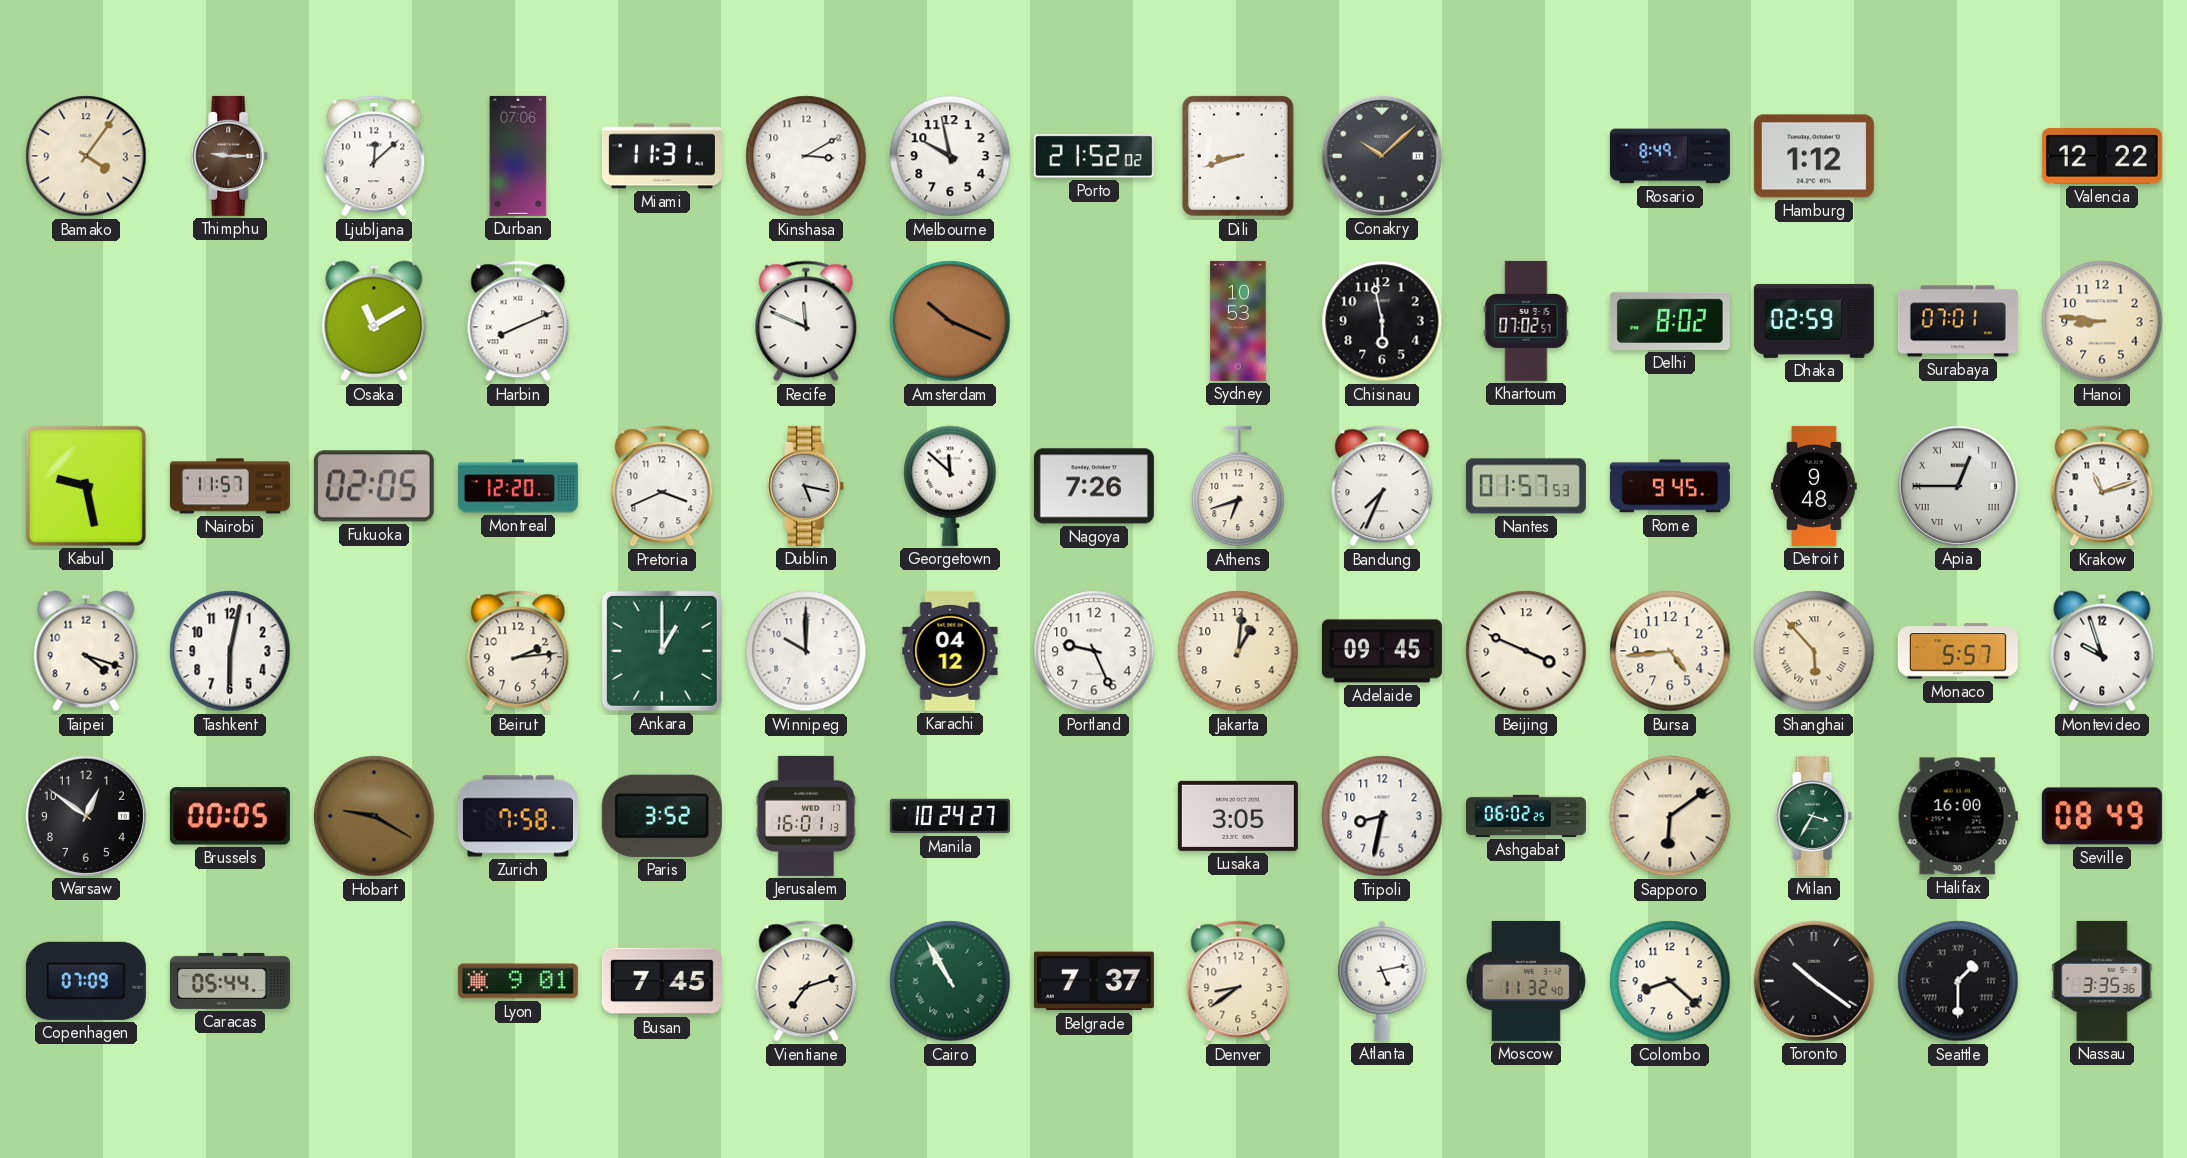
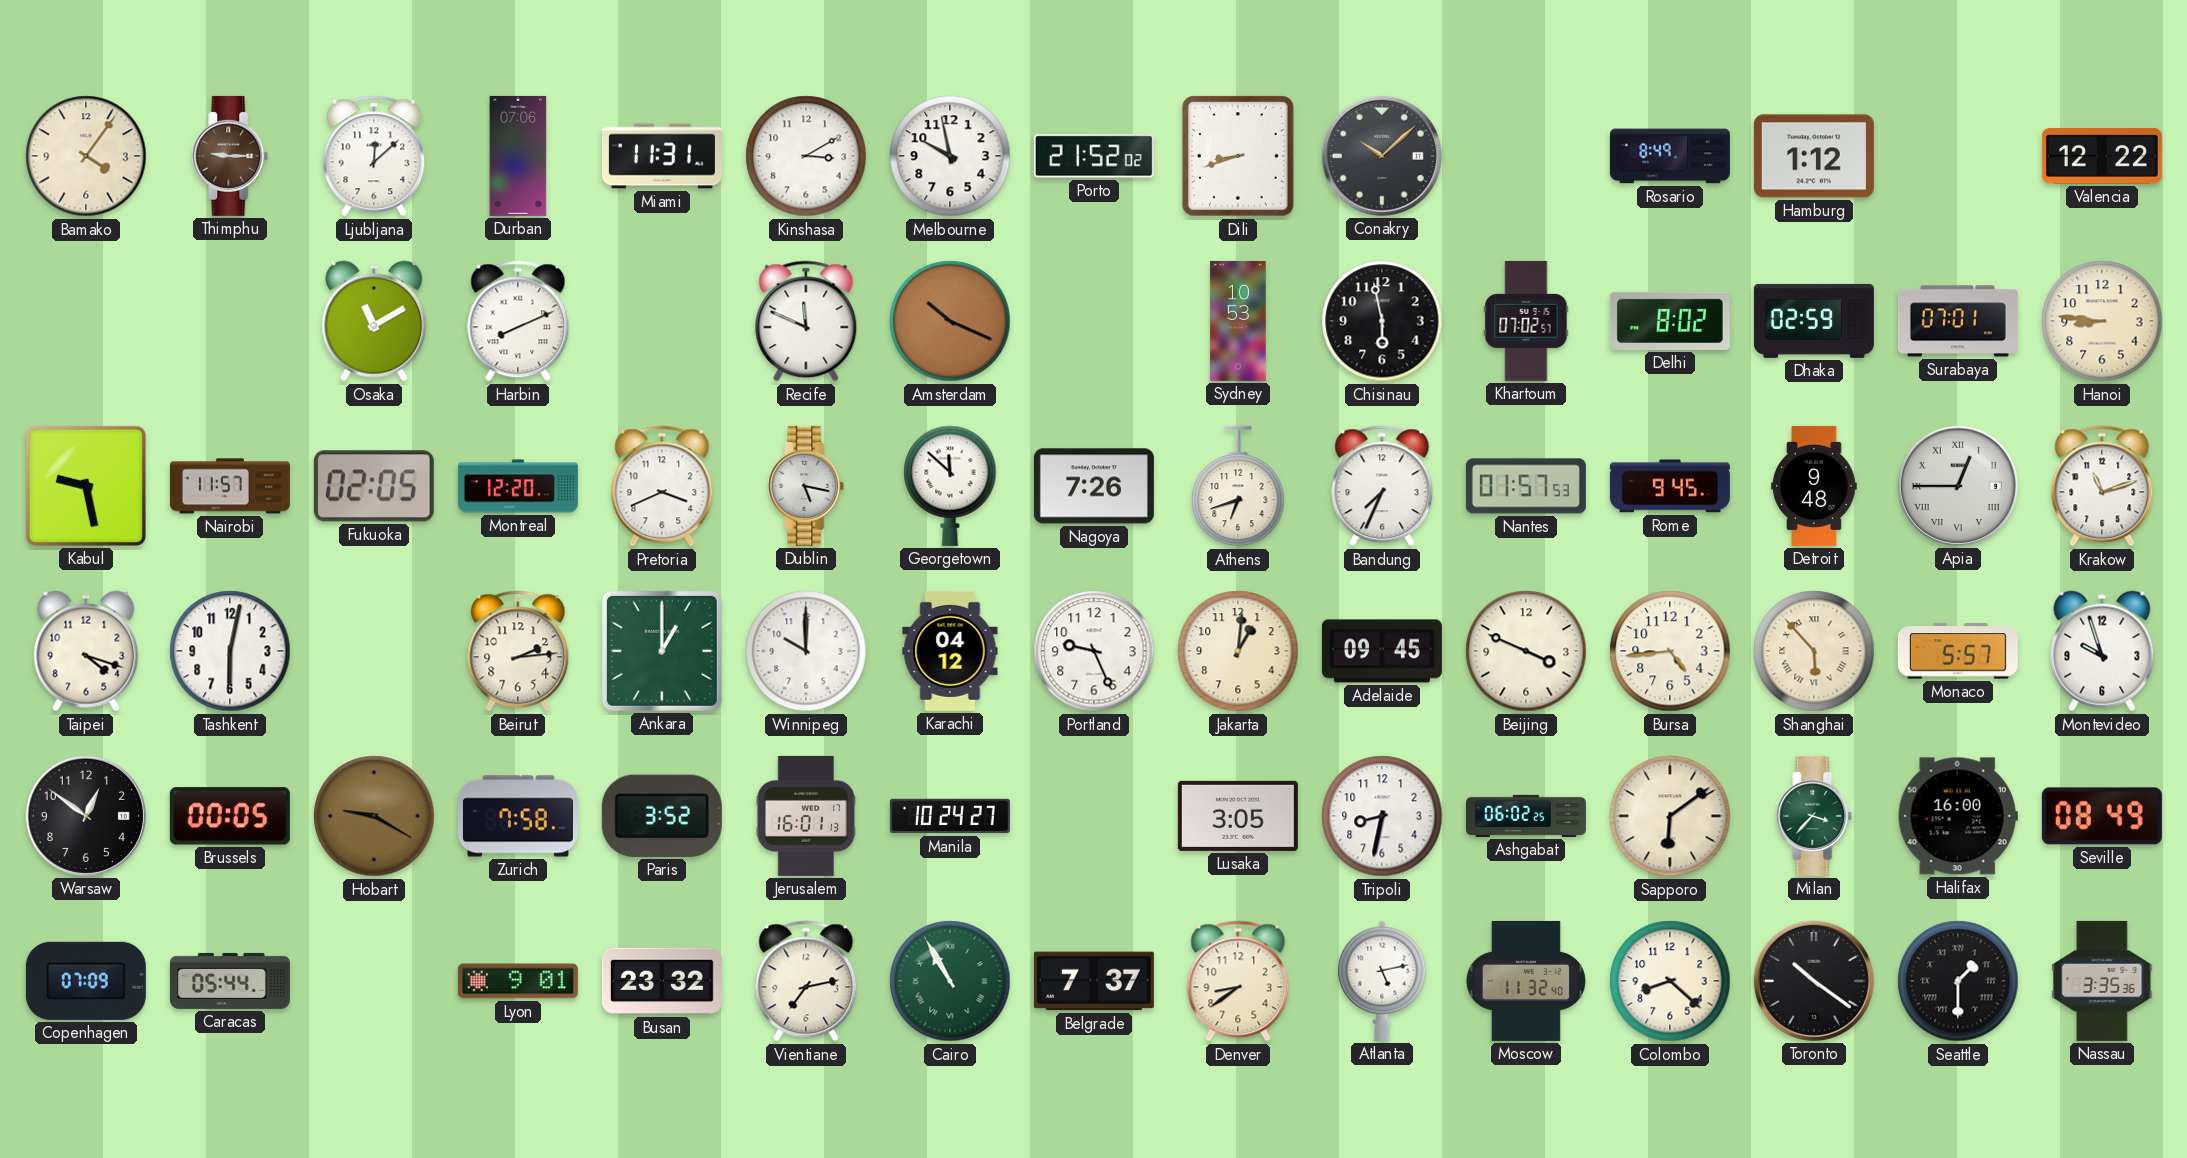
Milan: 3:35 -> 3:37
Busan: 7:45 -> 23:32
Vientiane: 7:12 -> 7:13
